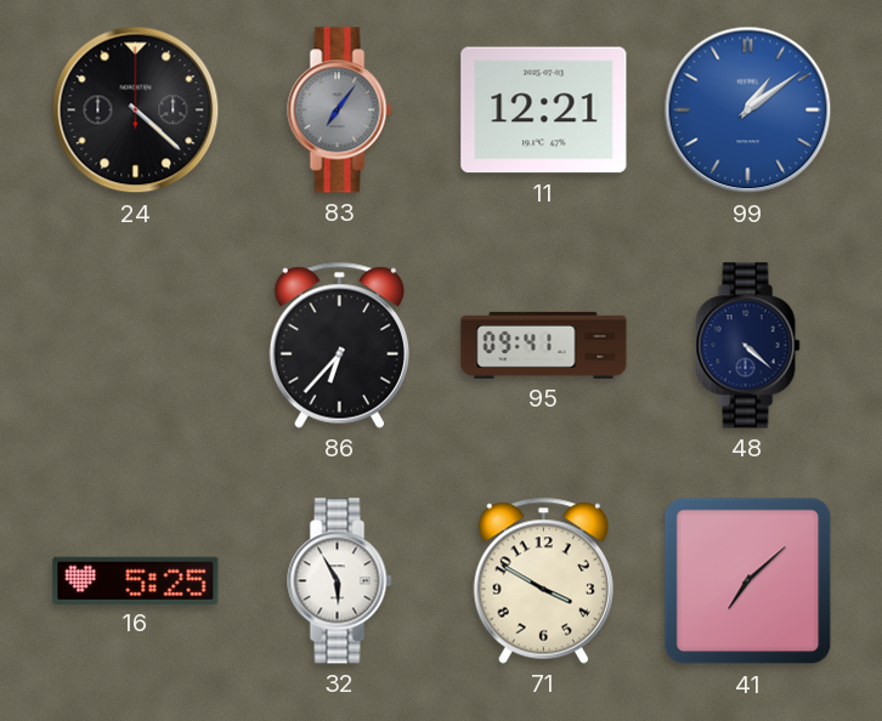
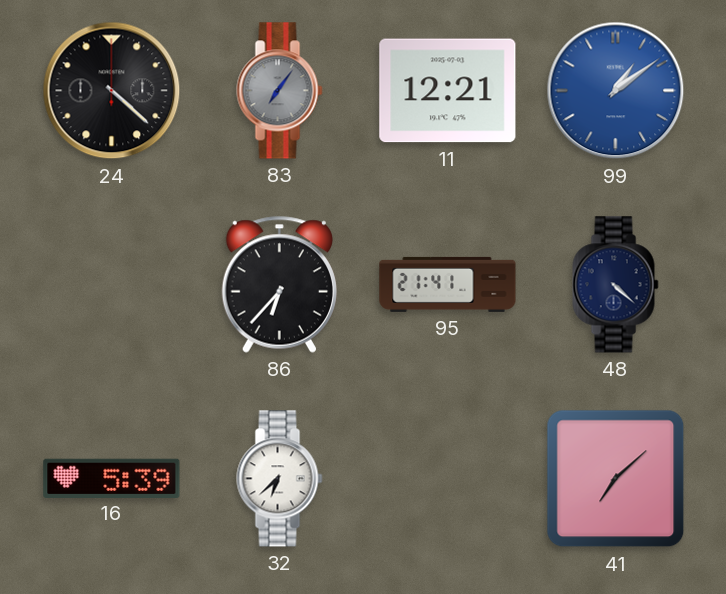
95: 09:41 -> 21:41
16: 5:25 -> 5:39
32: 5:55 -> 6:38
71: 3:50 -> none
